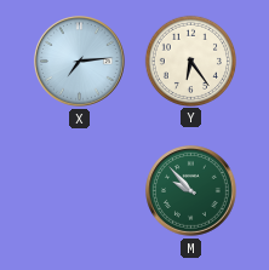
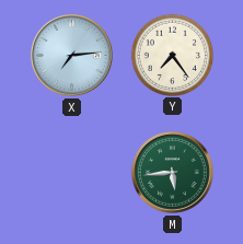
Y: 6:24 -> 7:24
M: 9:53 -> 5:44
